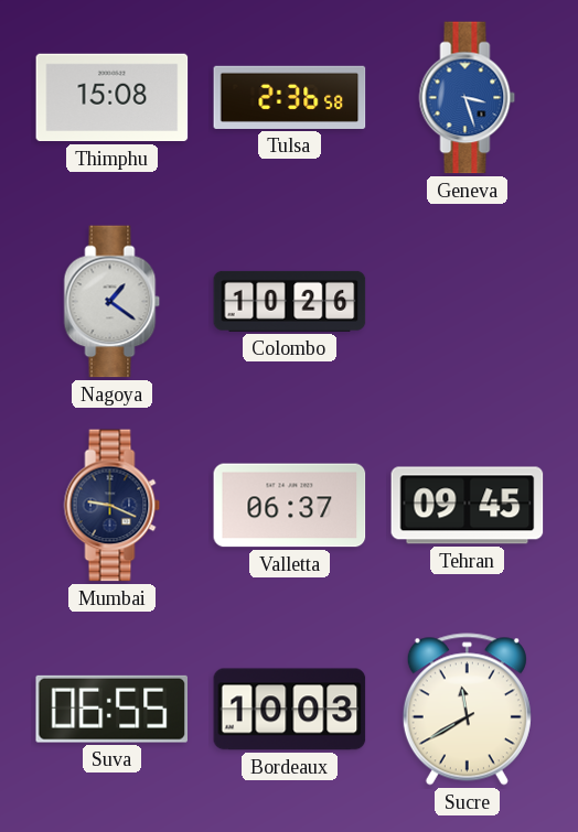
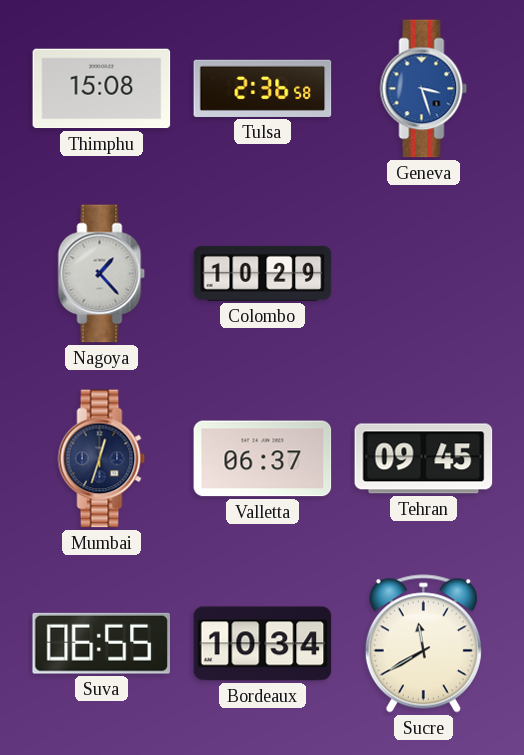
Nagoya: 1:21 -> 1:23
Colombo: 10:26 -> 10:29
Mumbai: 9:19 -> 12:33
Bordeaux: 10:03 -> 10:34
